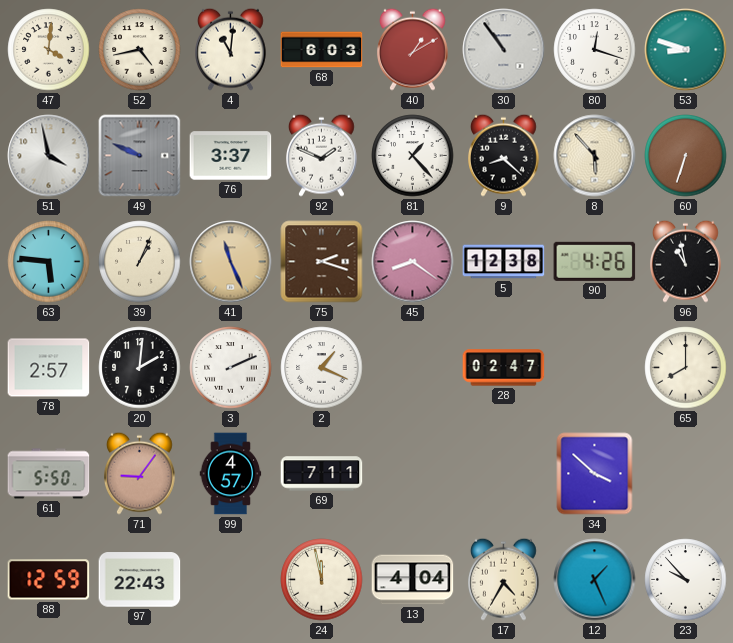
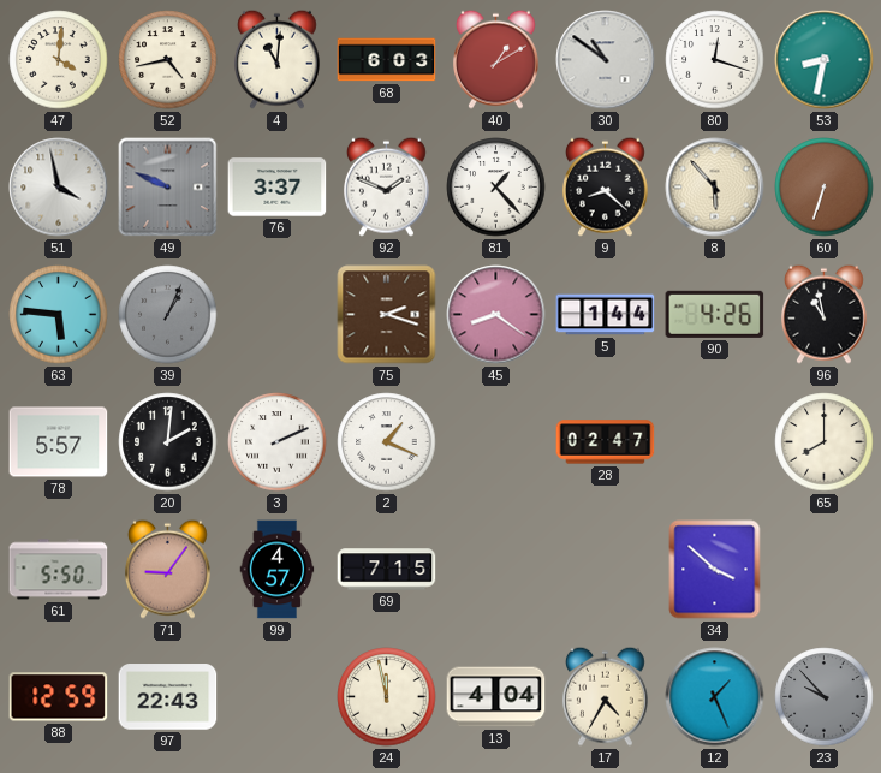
30: 10:54 -> 10:51
53: 8:48 -> 8:32
39 dial: cream -> grey
41: 11:26 -> none
5: 12:38 -> 1:44
78: 2:57 -> 5:57
69: 7:11 -> 7:15
23 dial: white -> grey
